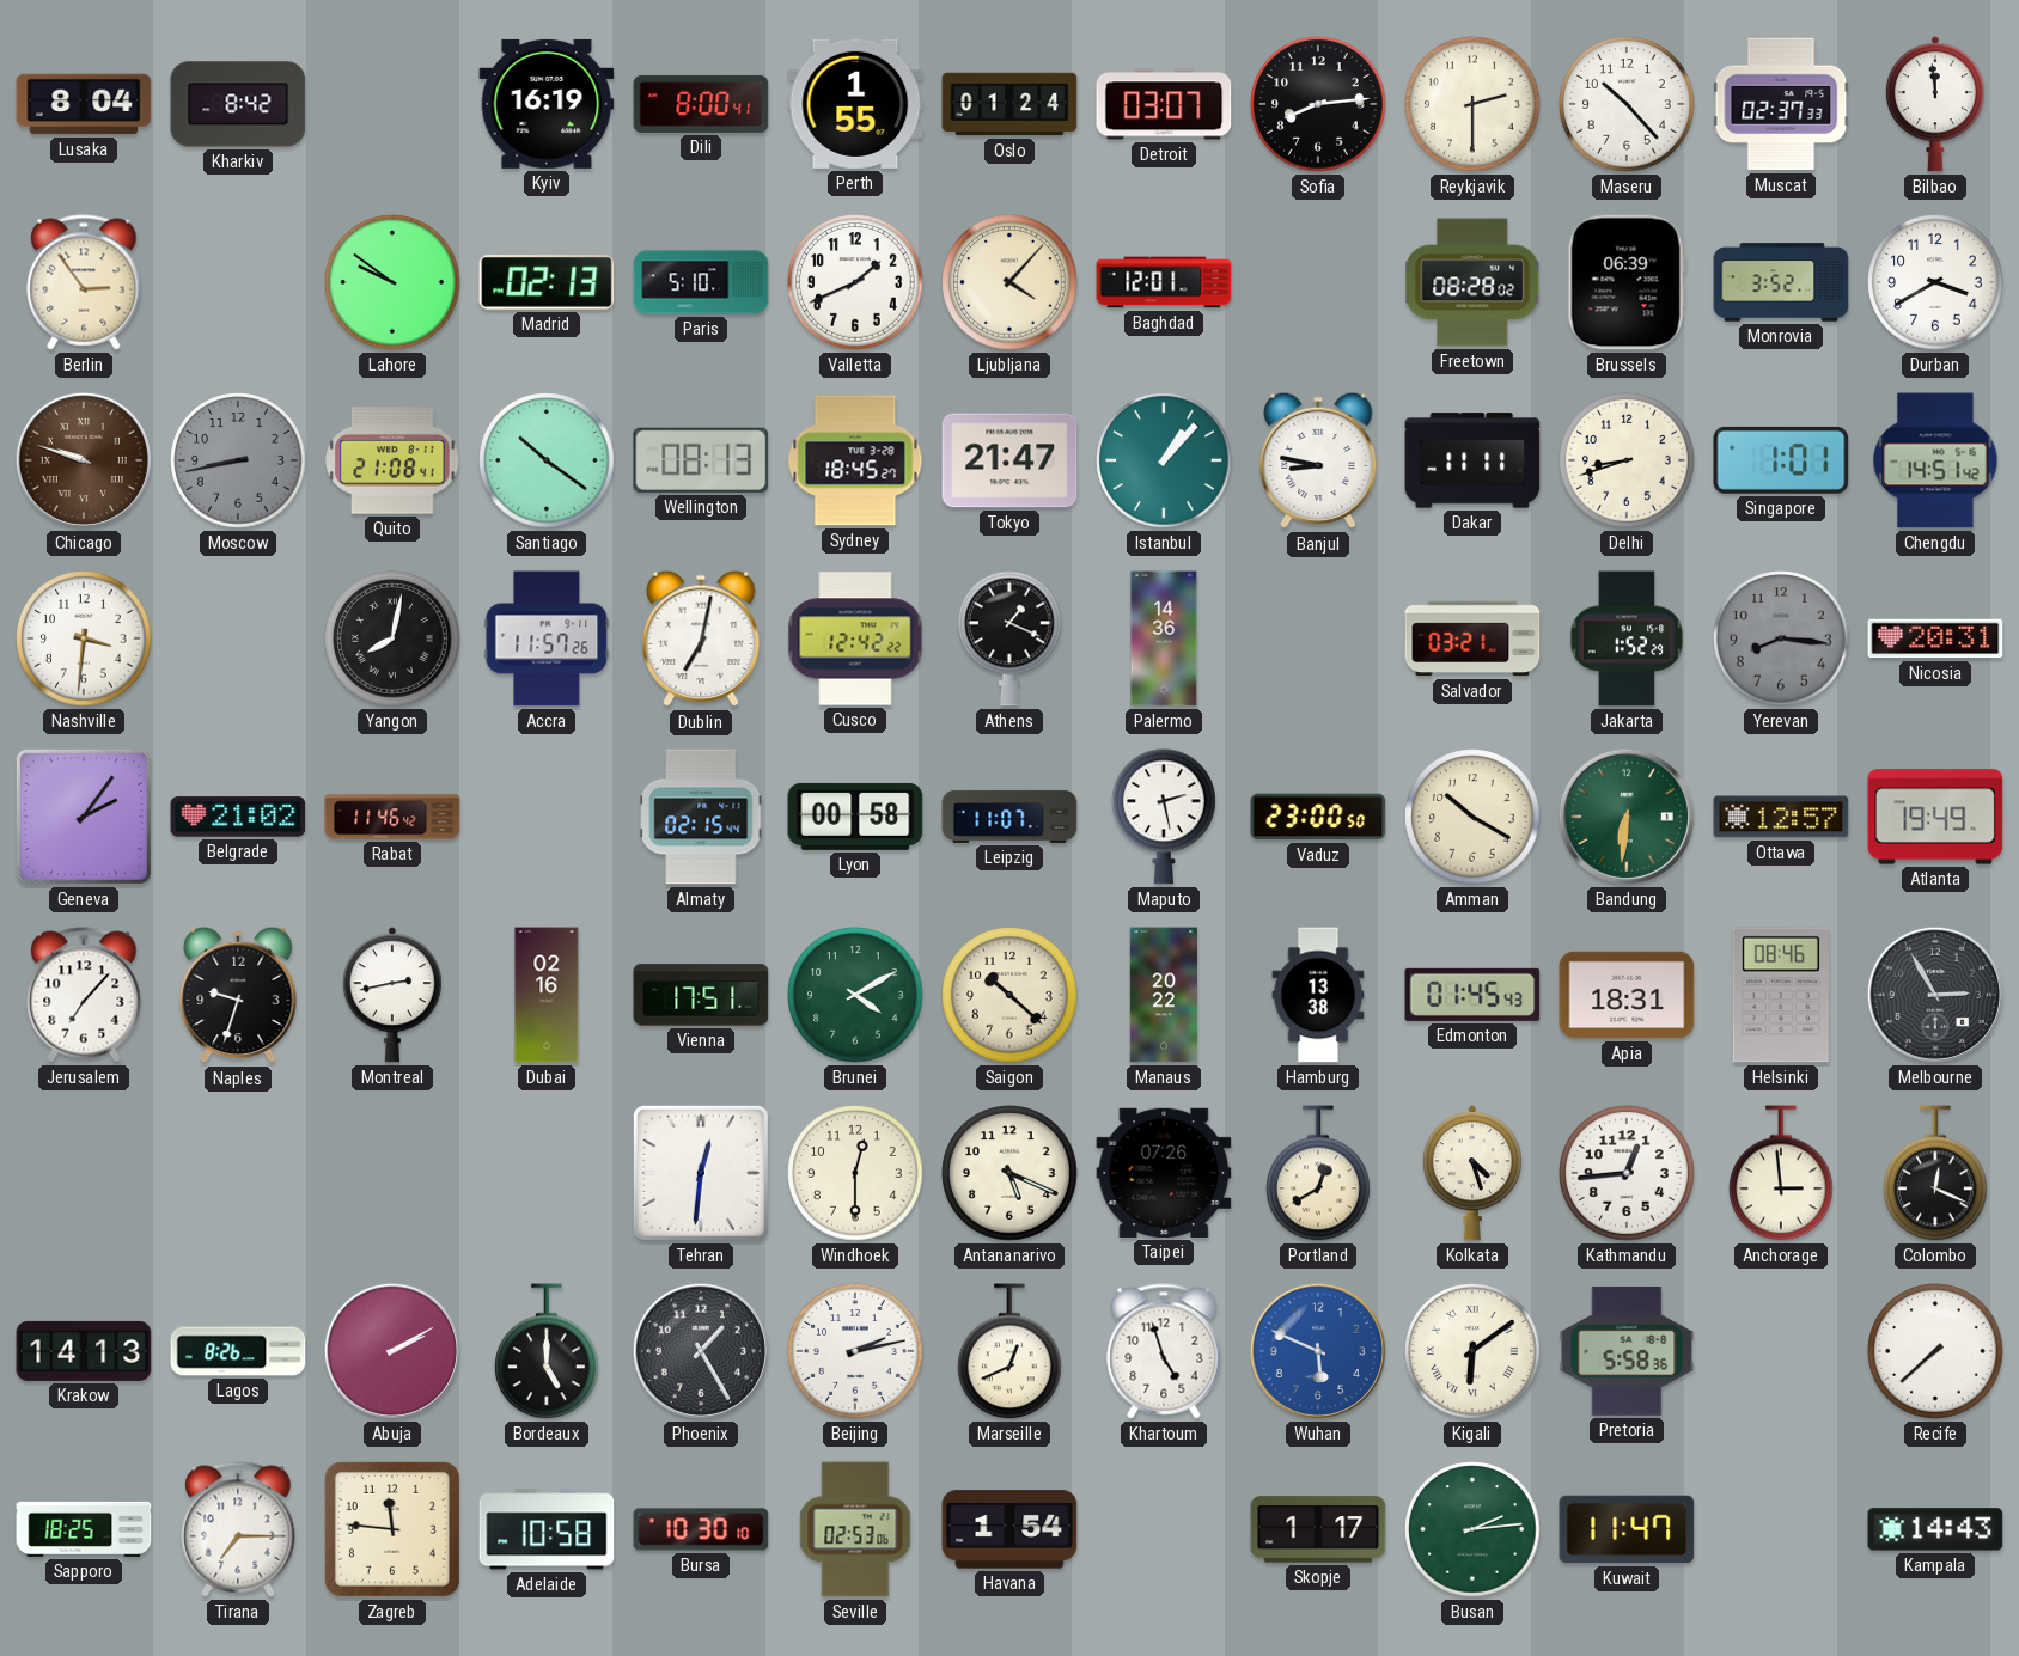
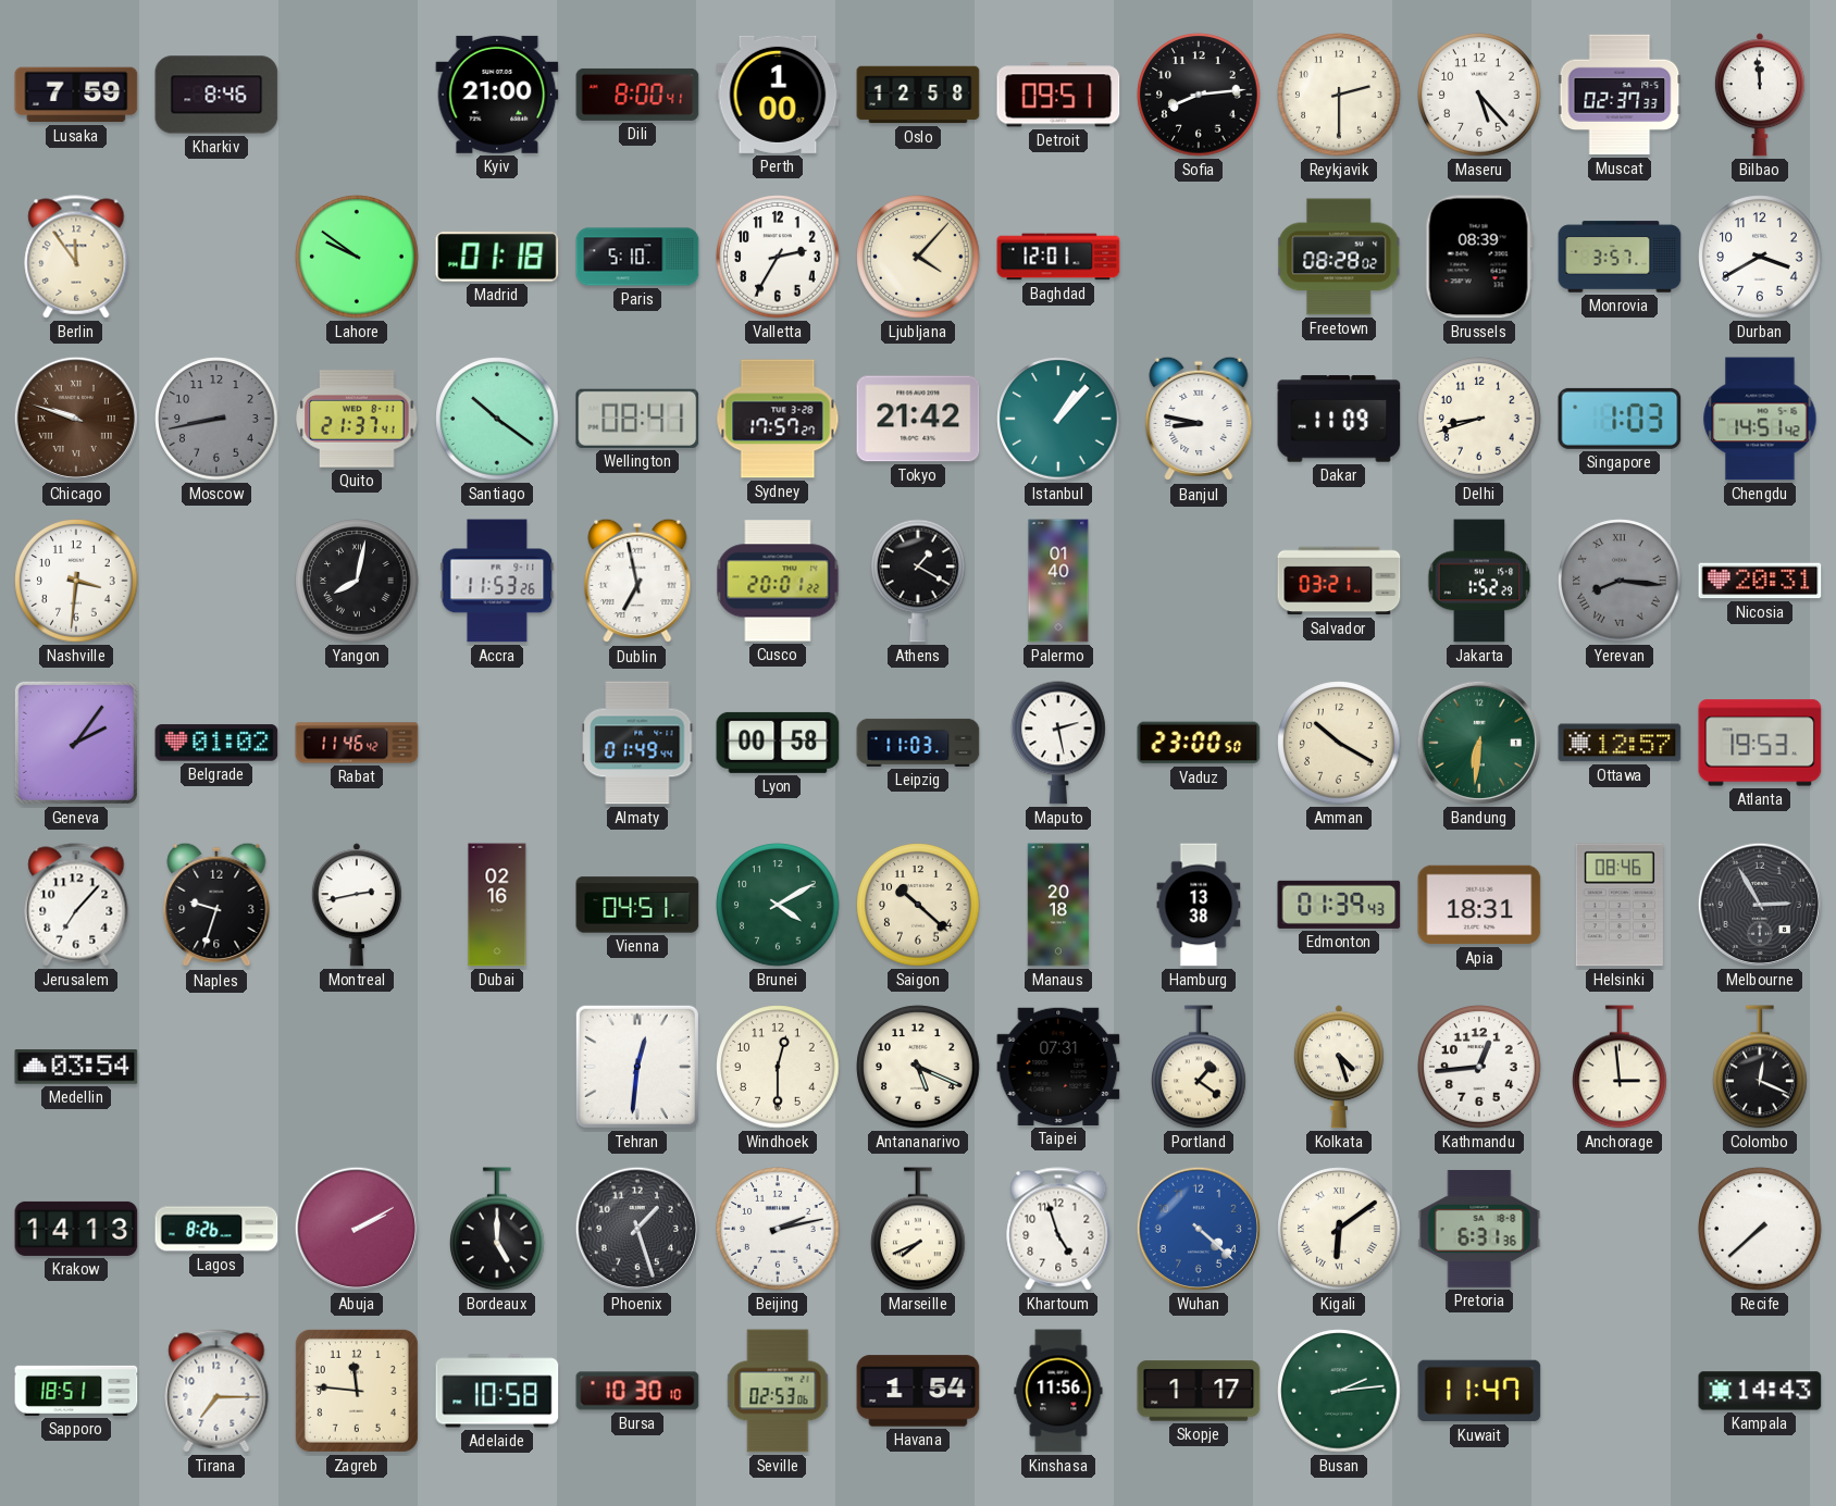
Lusaka: 8:04 -> 7:59
Kharkiv: 8:42 -> 8:46
Kyiv: 16:19 -> 21:00
Perth: 1:55 -> 1:00
Oslo: 01:24 -> 12:58
Detroit: 03:07 -> 09:51
Maseru: 10:23 -> 5:23
Berlin: 2:54 -> 11:54
Madrid: 02:13 -> 01:18
Valletta: 1:41 -> 2:35
Brussels: 06:39 -> 08:39
Monrovia: 3:52 -> 3:57
Quito: 21:08 -> 21:37
Wellington: 08:13 -> 08:41
Sydney: 18:45 -> 17:57
Tokyo: 21:47 -> 21:42
Dakar: 11:11 -> 11:09
Singapore: 1:01 -> 1:03
Accra: 11:57 -> 11:53
Dublin: 7:02 -> 6:58
Cusco: 12:42 -> 20:01
Athens: 1:19 -> 1:20
Palermo: 14:36 -> 01:40
Yerevan numerals: Arabic -> Roman
Belgrade: 21:02 -> 01:02
Almaty: 02:15 -> 01:49
Leipzig: 11:07 -> 11:03
Atlanta: 19:49 -> 19:53
Vienna: 17:51 -> 04:51
Manaus: 20:22 -> 20:18
Edmonton: 01:45 -> 01:39
Medellin: none -> 03:54
Taipei: 07:26 -> 07:31
Portland: 12:40 -> 1:21
Phoenix: 1:25 -> 1:27
Marseille: 12:41 -> 7:41
Wuhan: 5:49 -> 4:22
Pretoria: 5:58 -> 6:31
Sapporo: 18:25 -> 18:51
Kinshasa: none -> 11:56
